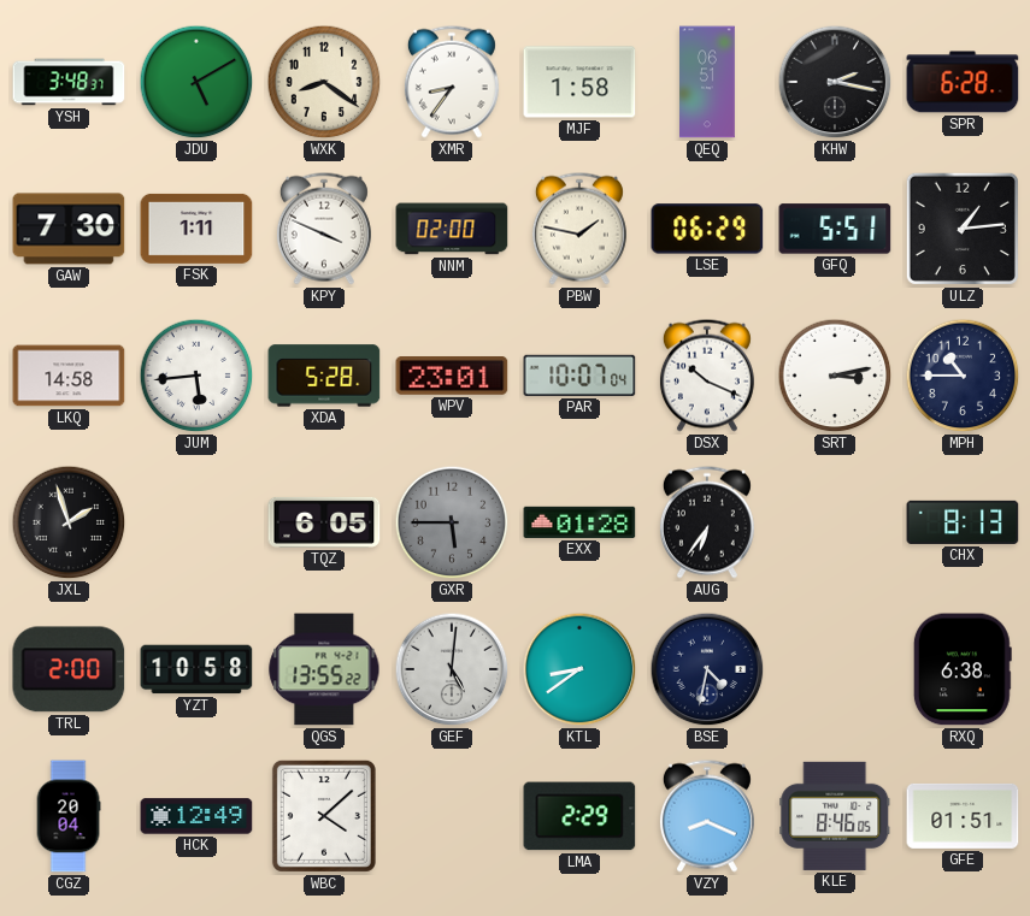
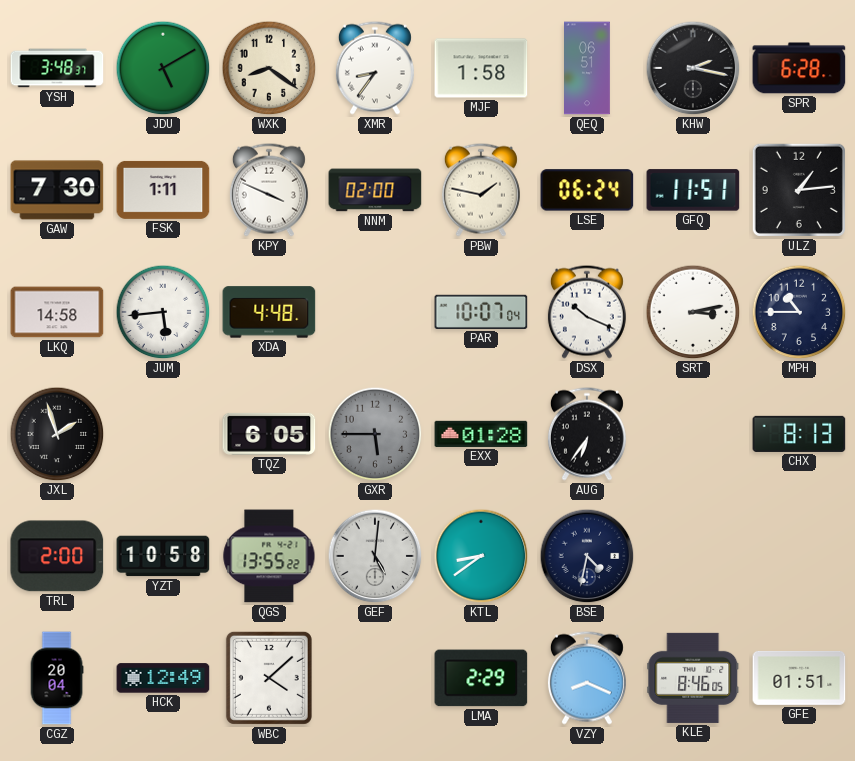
LSE: 06:29 -> 06:24
GFQ: 5:51 -> 11:51
XDA: 5:28 -> 4:48
WPV: 23:01 -> none
RXQ: 6:38 -> none
